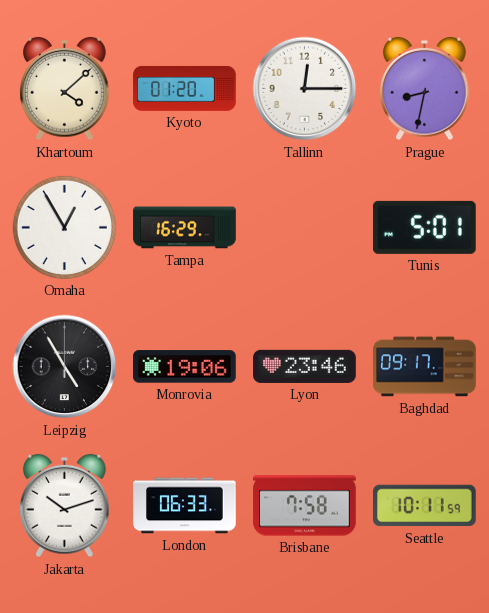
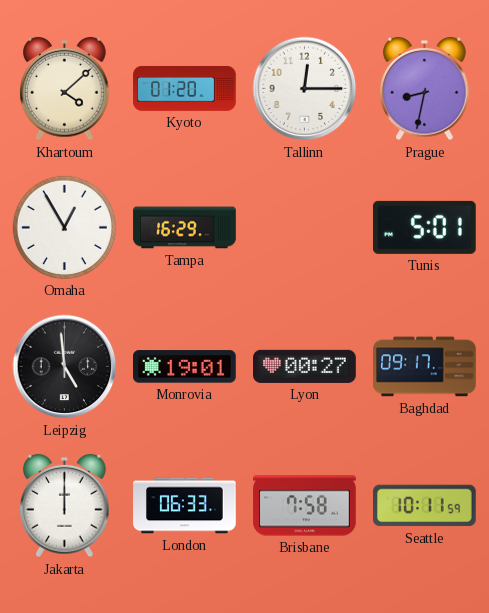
Leipzig: 4:55 -> 4:59
Monrovia: 19:06 -> 19:01
Lyon: 23:46 -> 00:27
Jakarta: 10:12 -> 12:00
